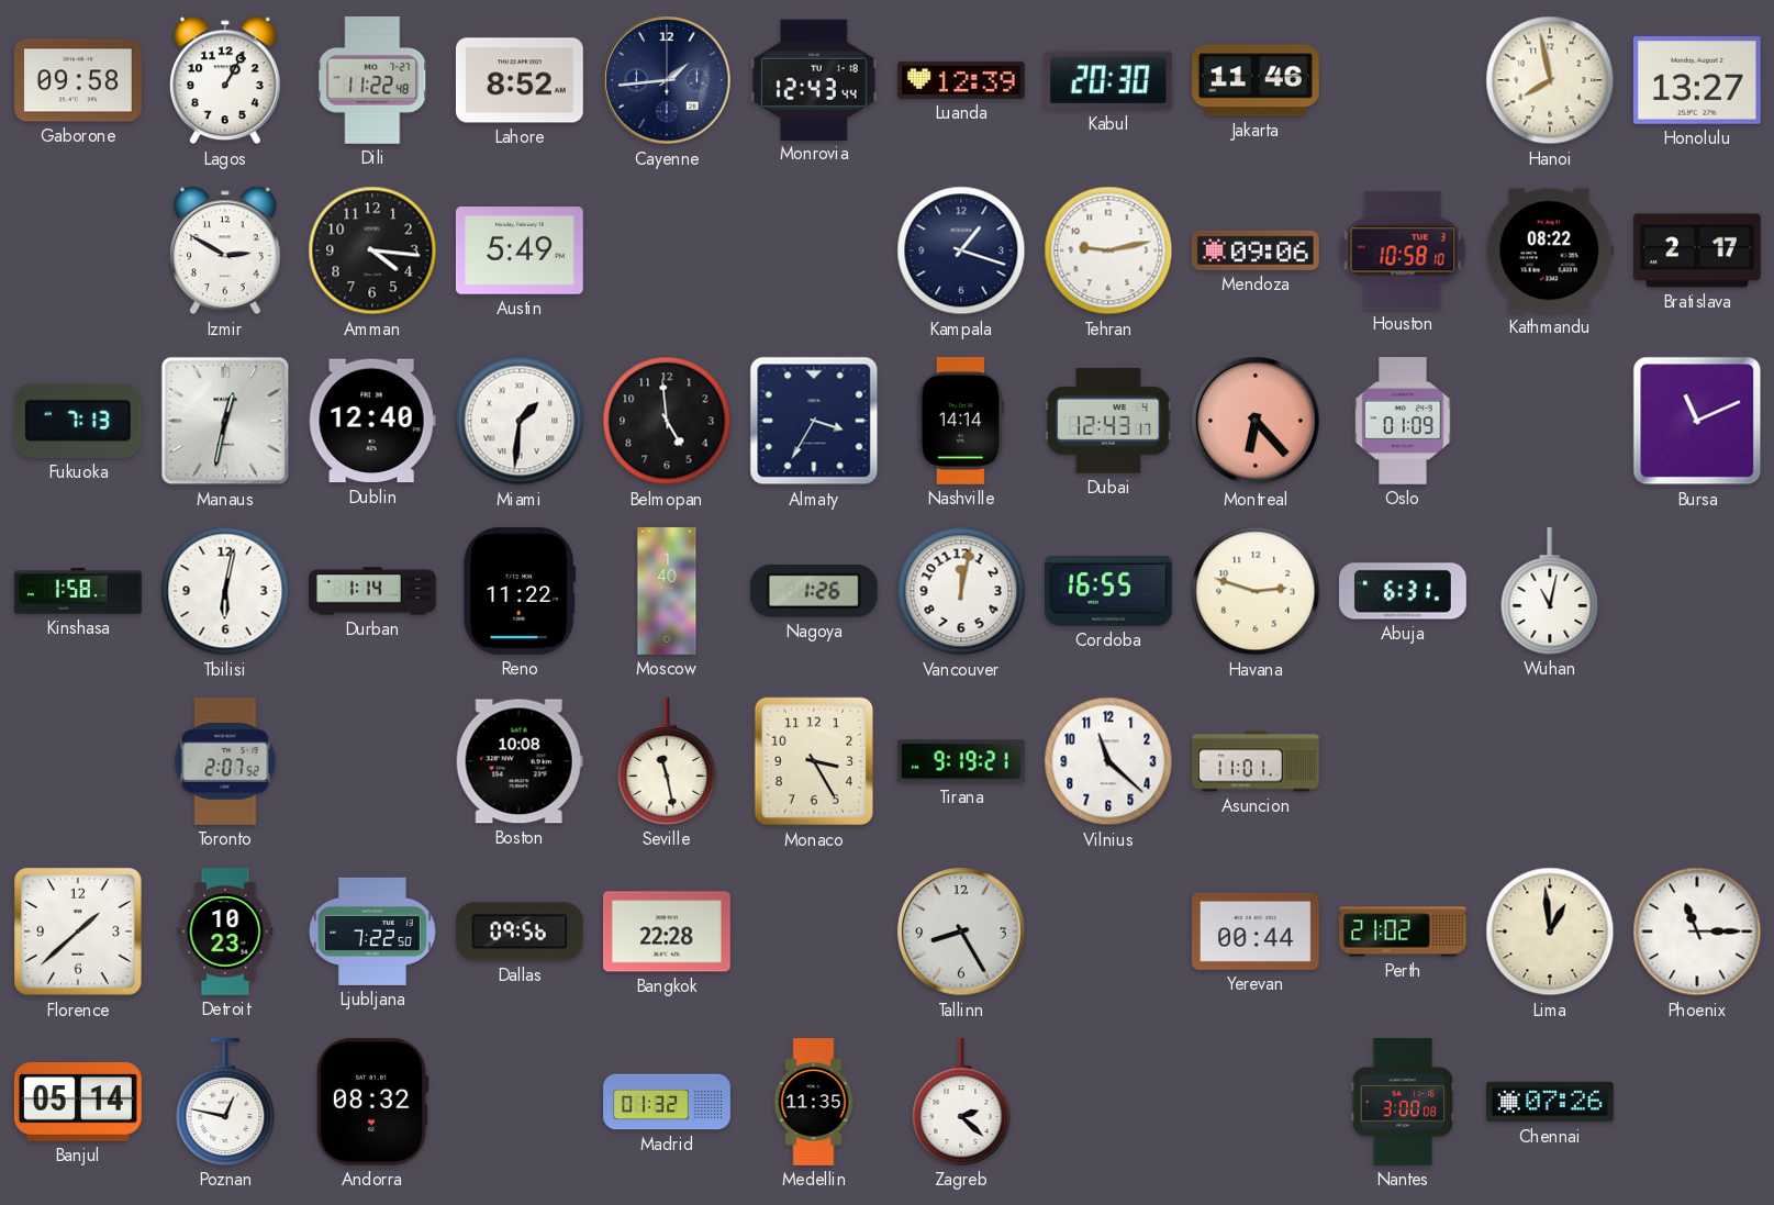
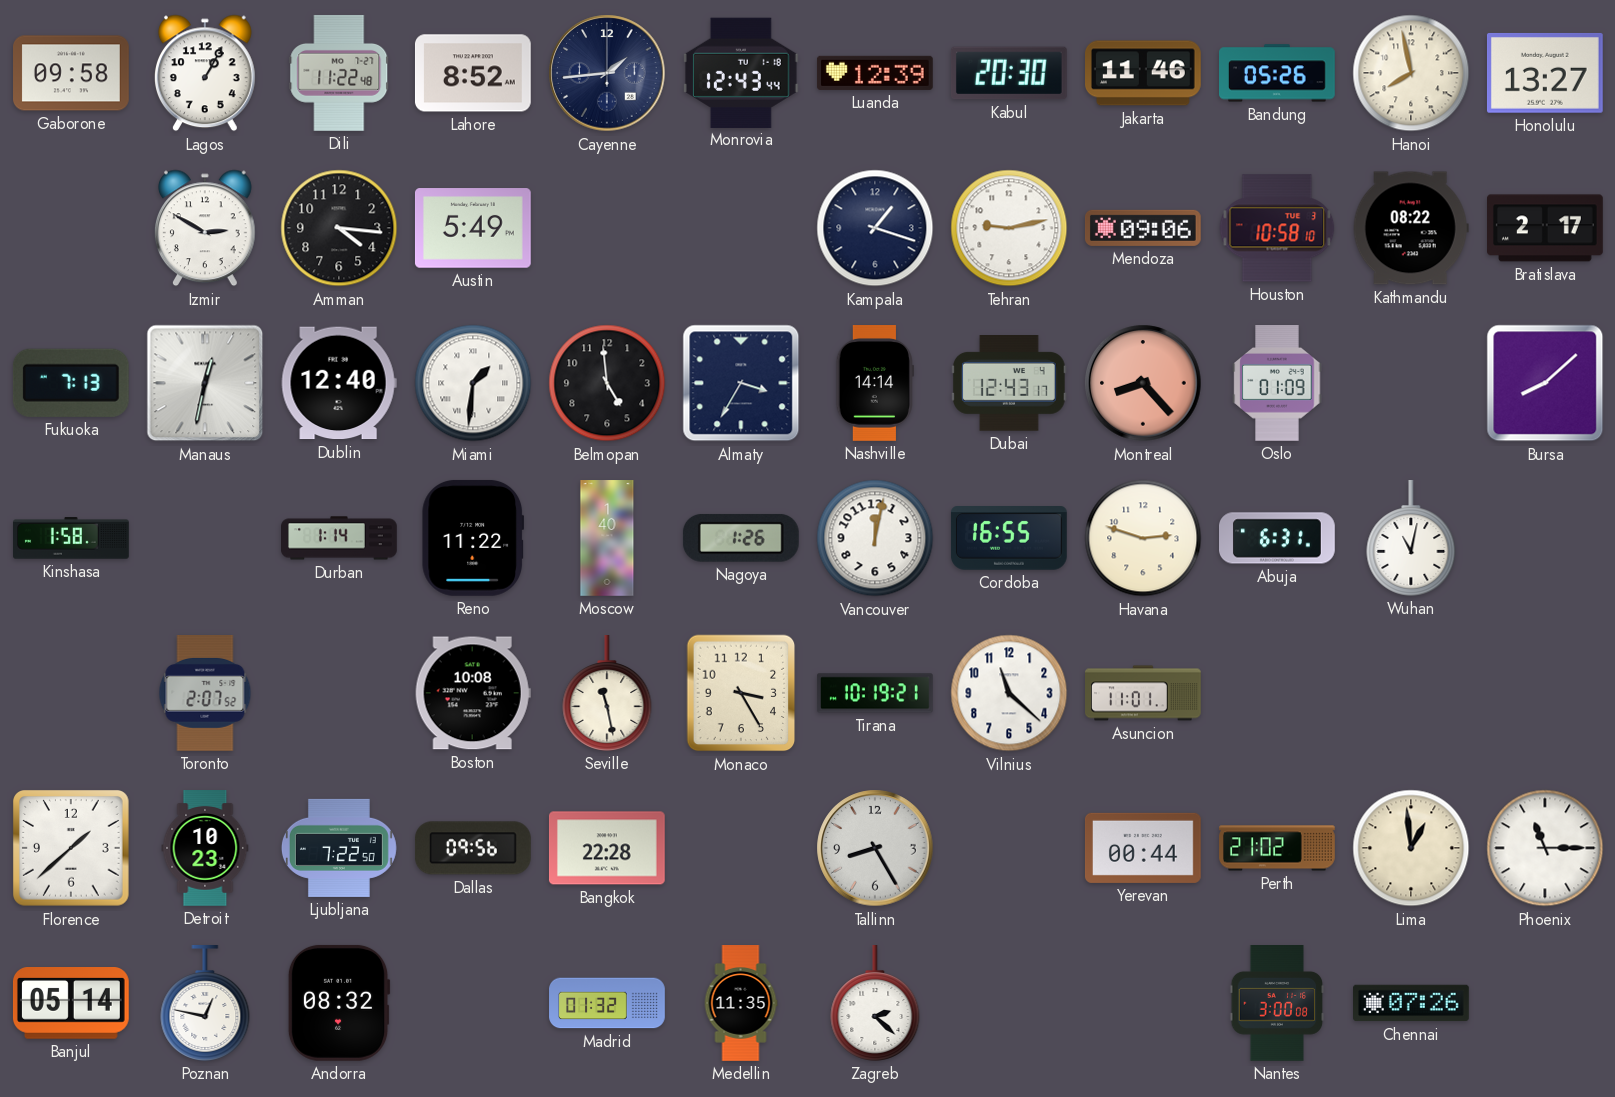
Bandung: none -> 05:26
Montreal: 6:23 -> 8:23
Bursa: 11:11 -> 8:08
Tbilisi: 6:02 -> none
Tirana: 9:19 -> 10:19
